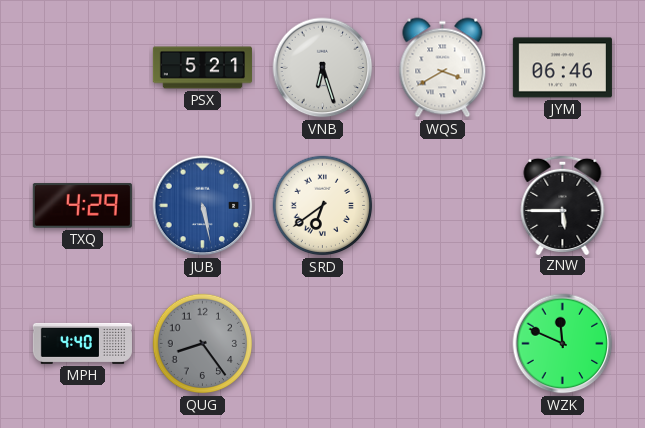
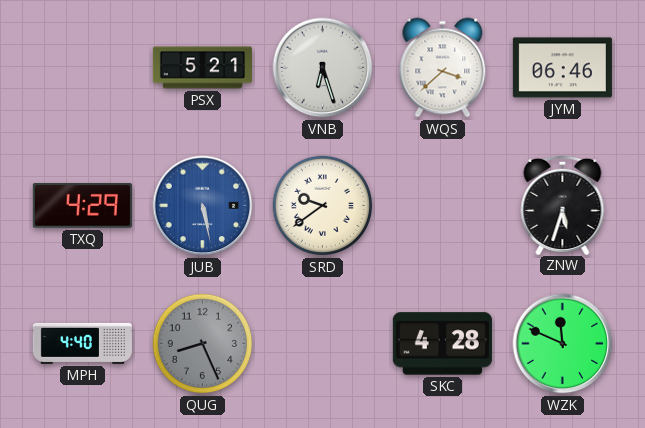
WQS: 3:40 -> 3:38
SRD: 6:39 -> 9:39
ZNW: 5:45 -> 5:33
QUG: 8:24 -> 8:26
SKC: none -> 4:28
